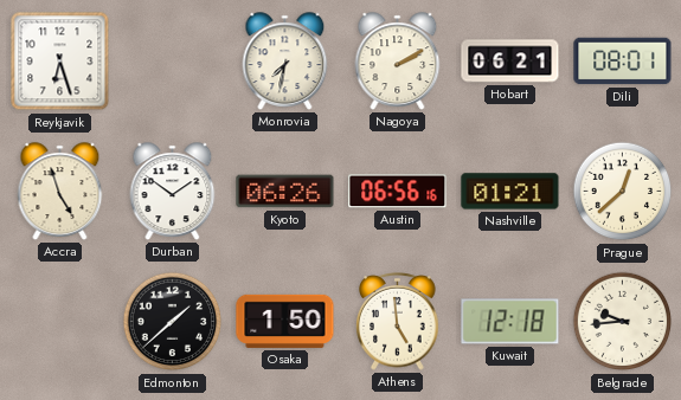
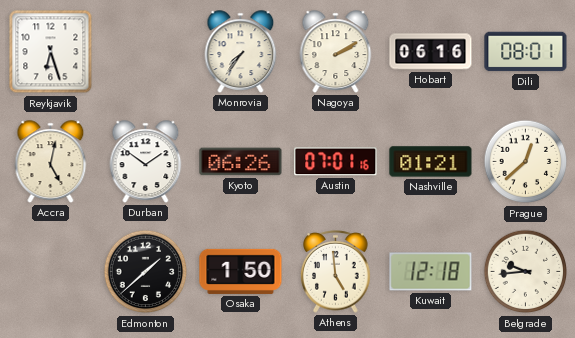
Monrovia: 7:32 -> 7:36
Hobart: 06:21 -> 06:16
Accra: 4:57 -> 5:02
Austin: 06:56 -> 07:01
